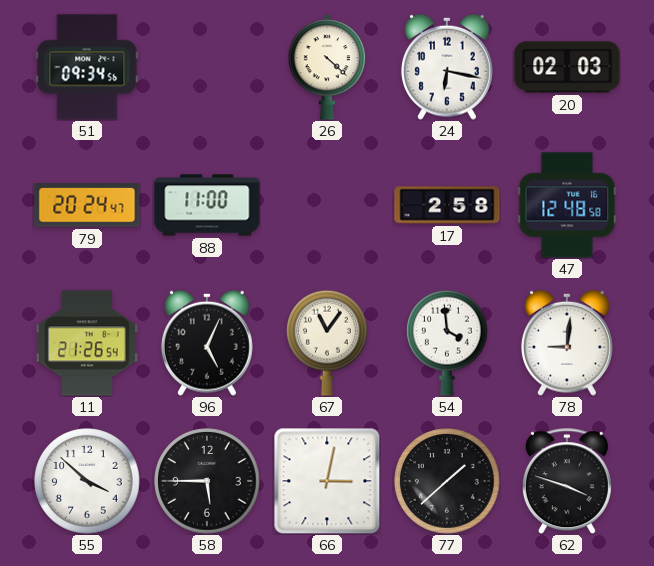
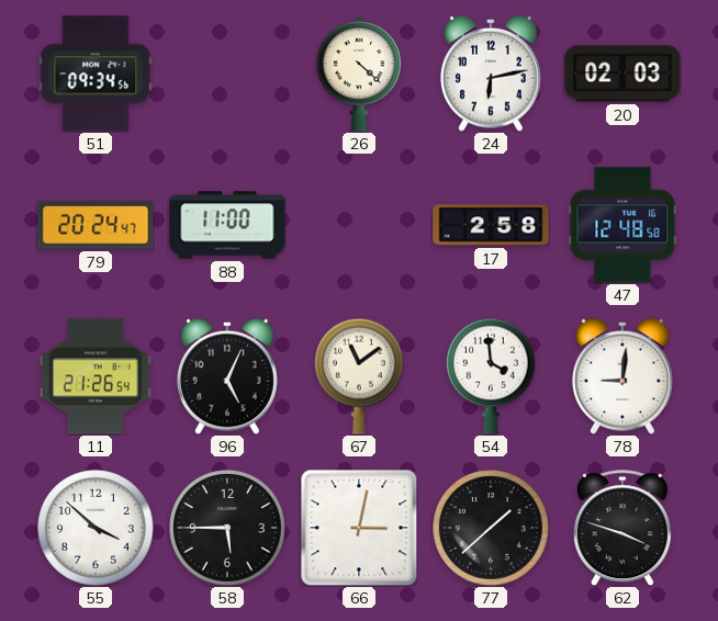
24: 6:17 -> 6:13
67: 11:06 -> 11:09
